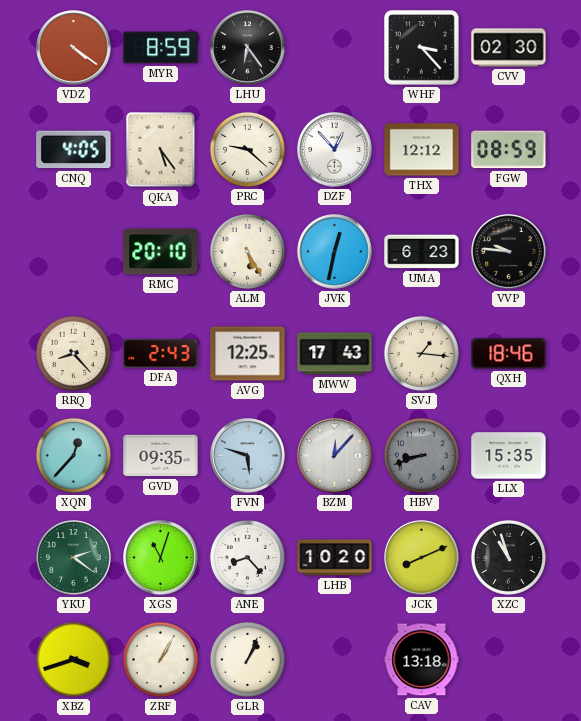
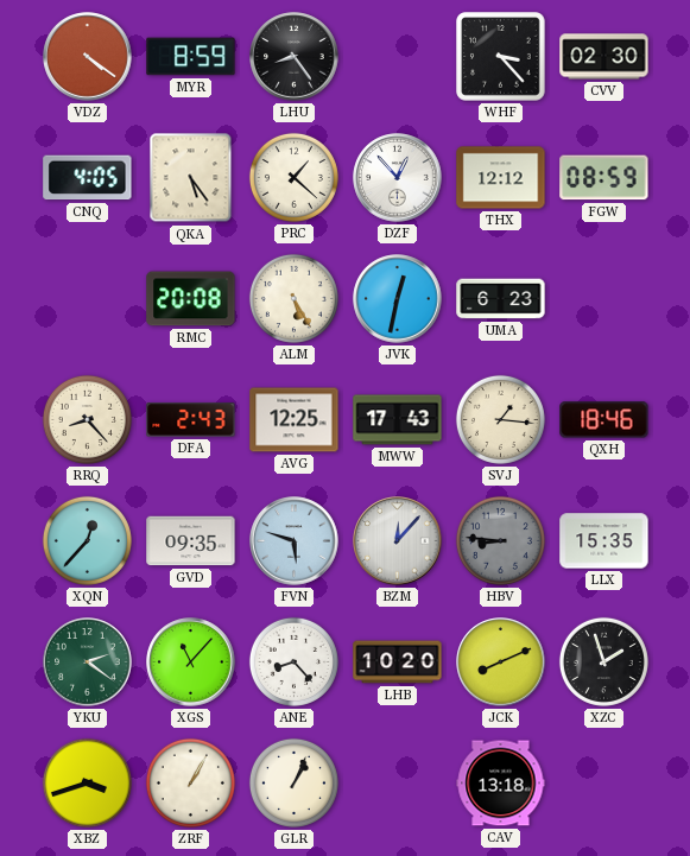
LHU: 6:24 -> 8:24
PRC: 9:22 -> 1:22
RMC: 20:10 -> 20:08
VVP: 9:46 -> none
HBV: 8:42 -> 8:46
XGS: 11:03 -> 11:07
XZC: 10:57 -> 1:57
